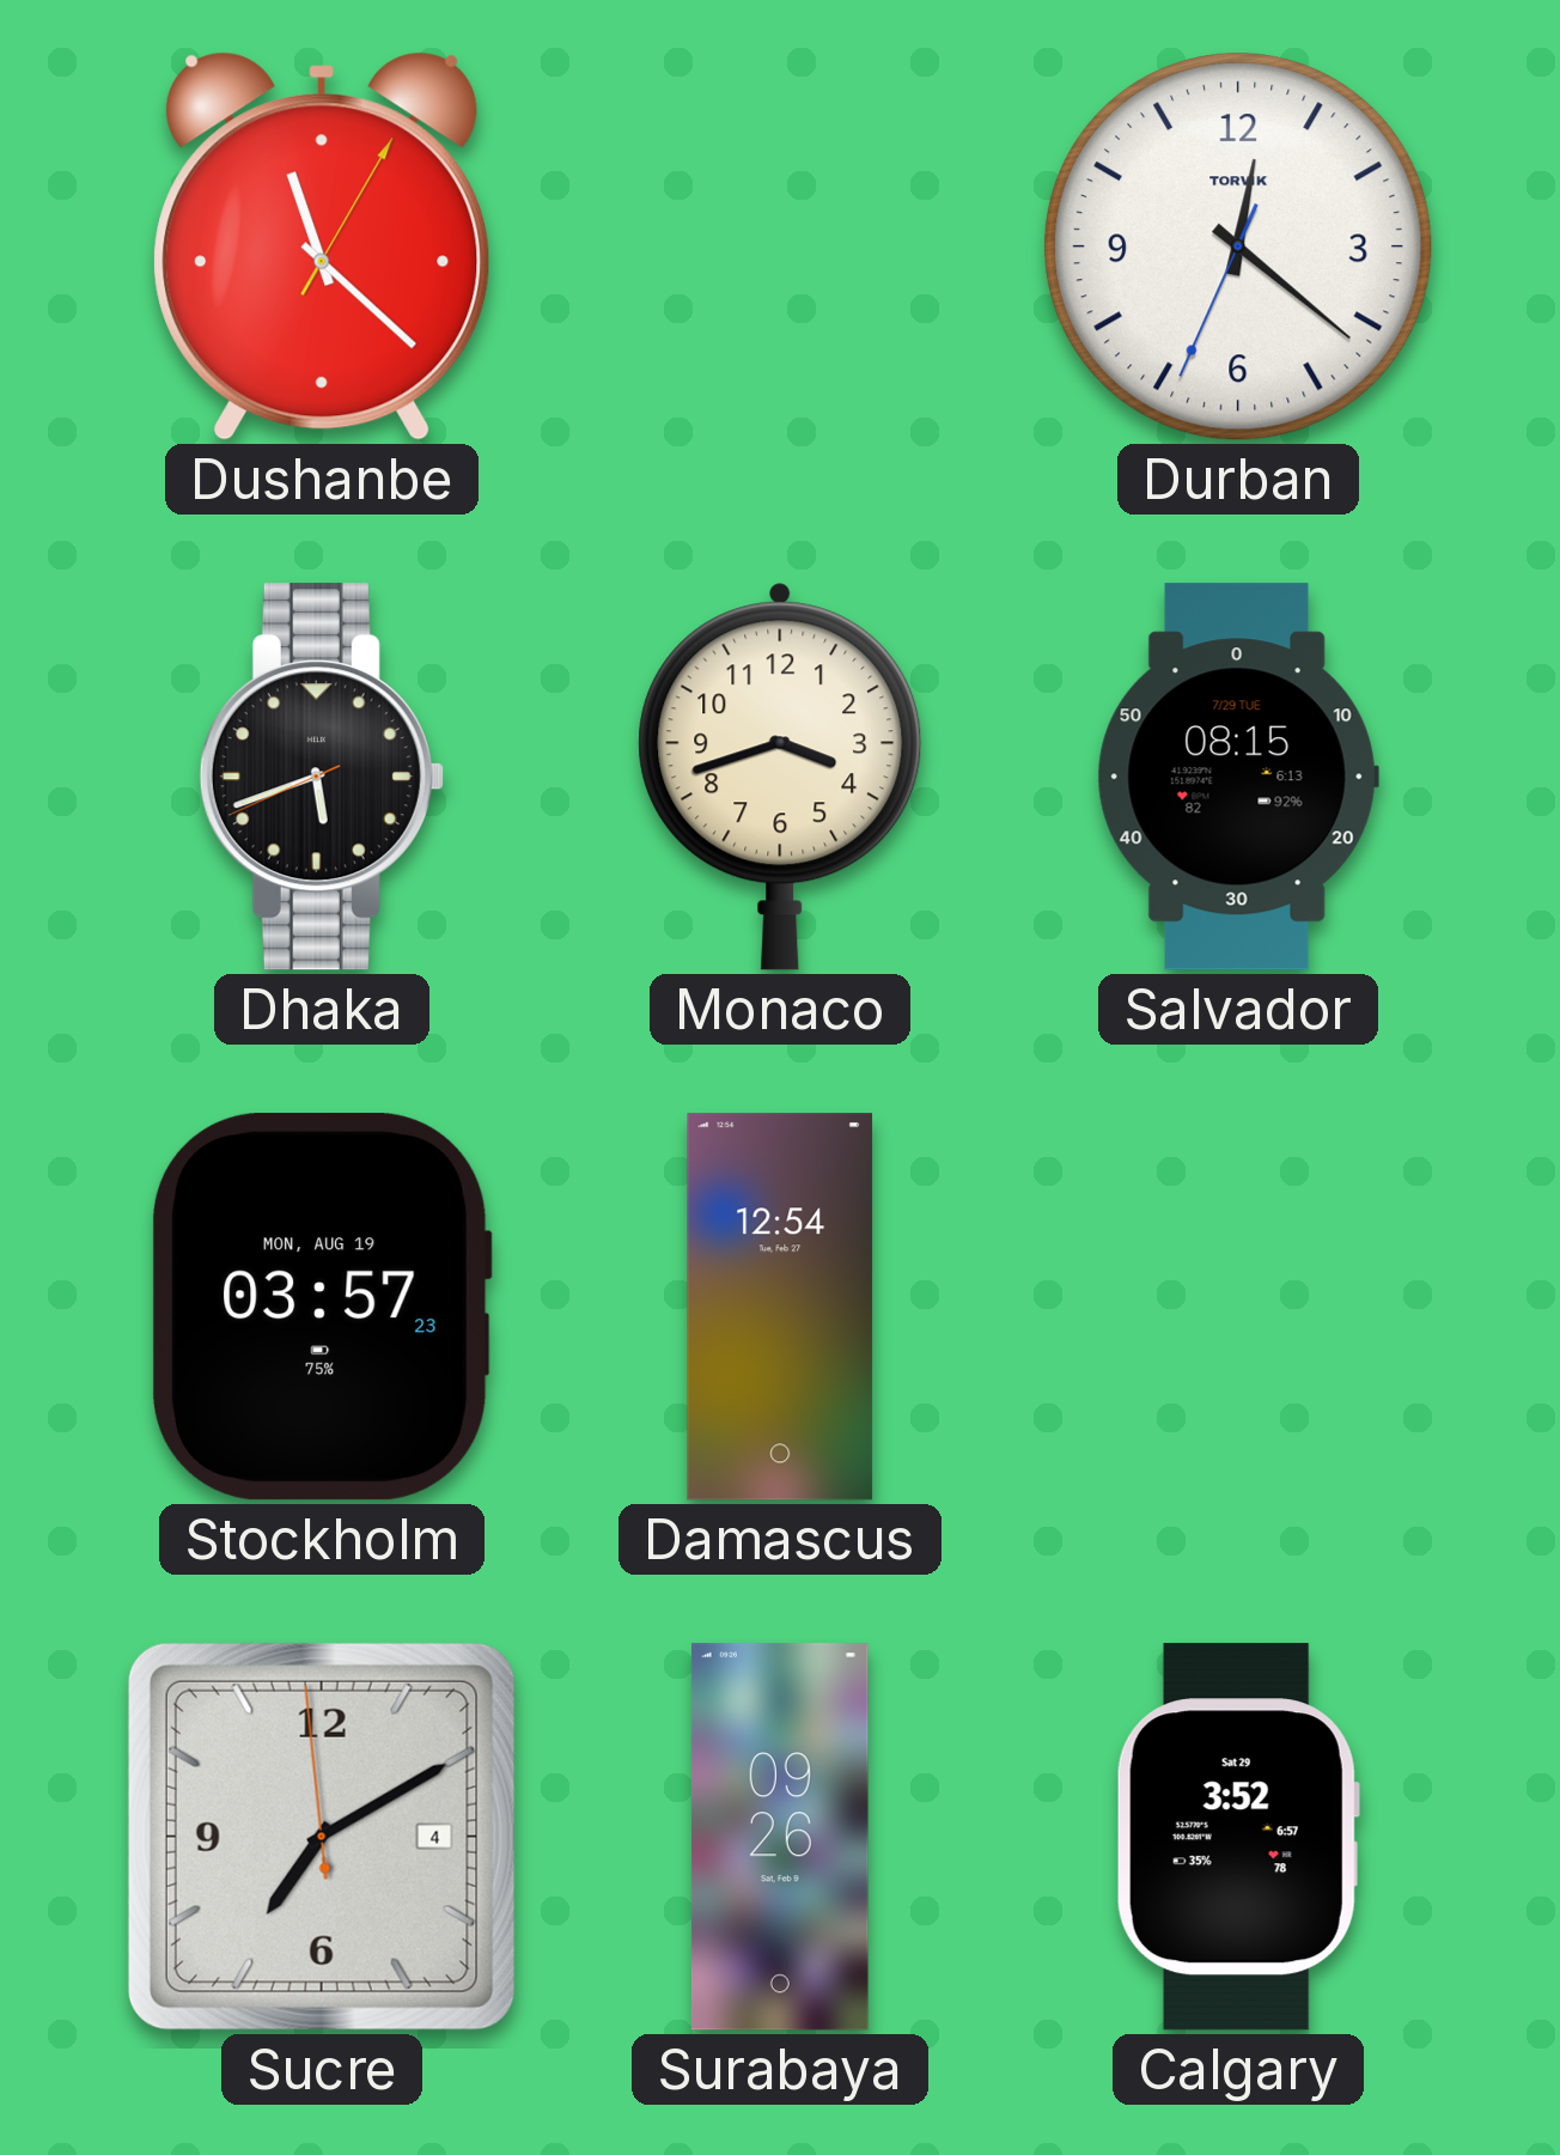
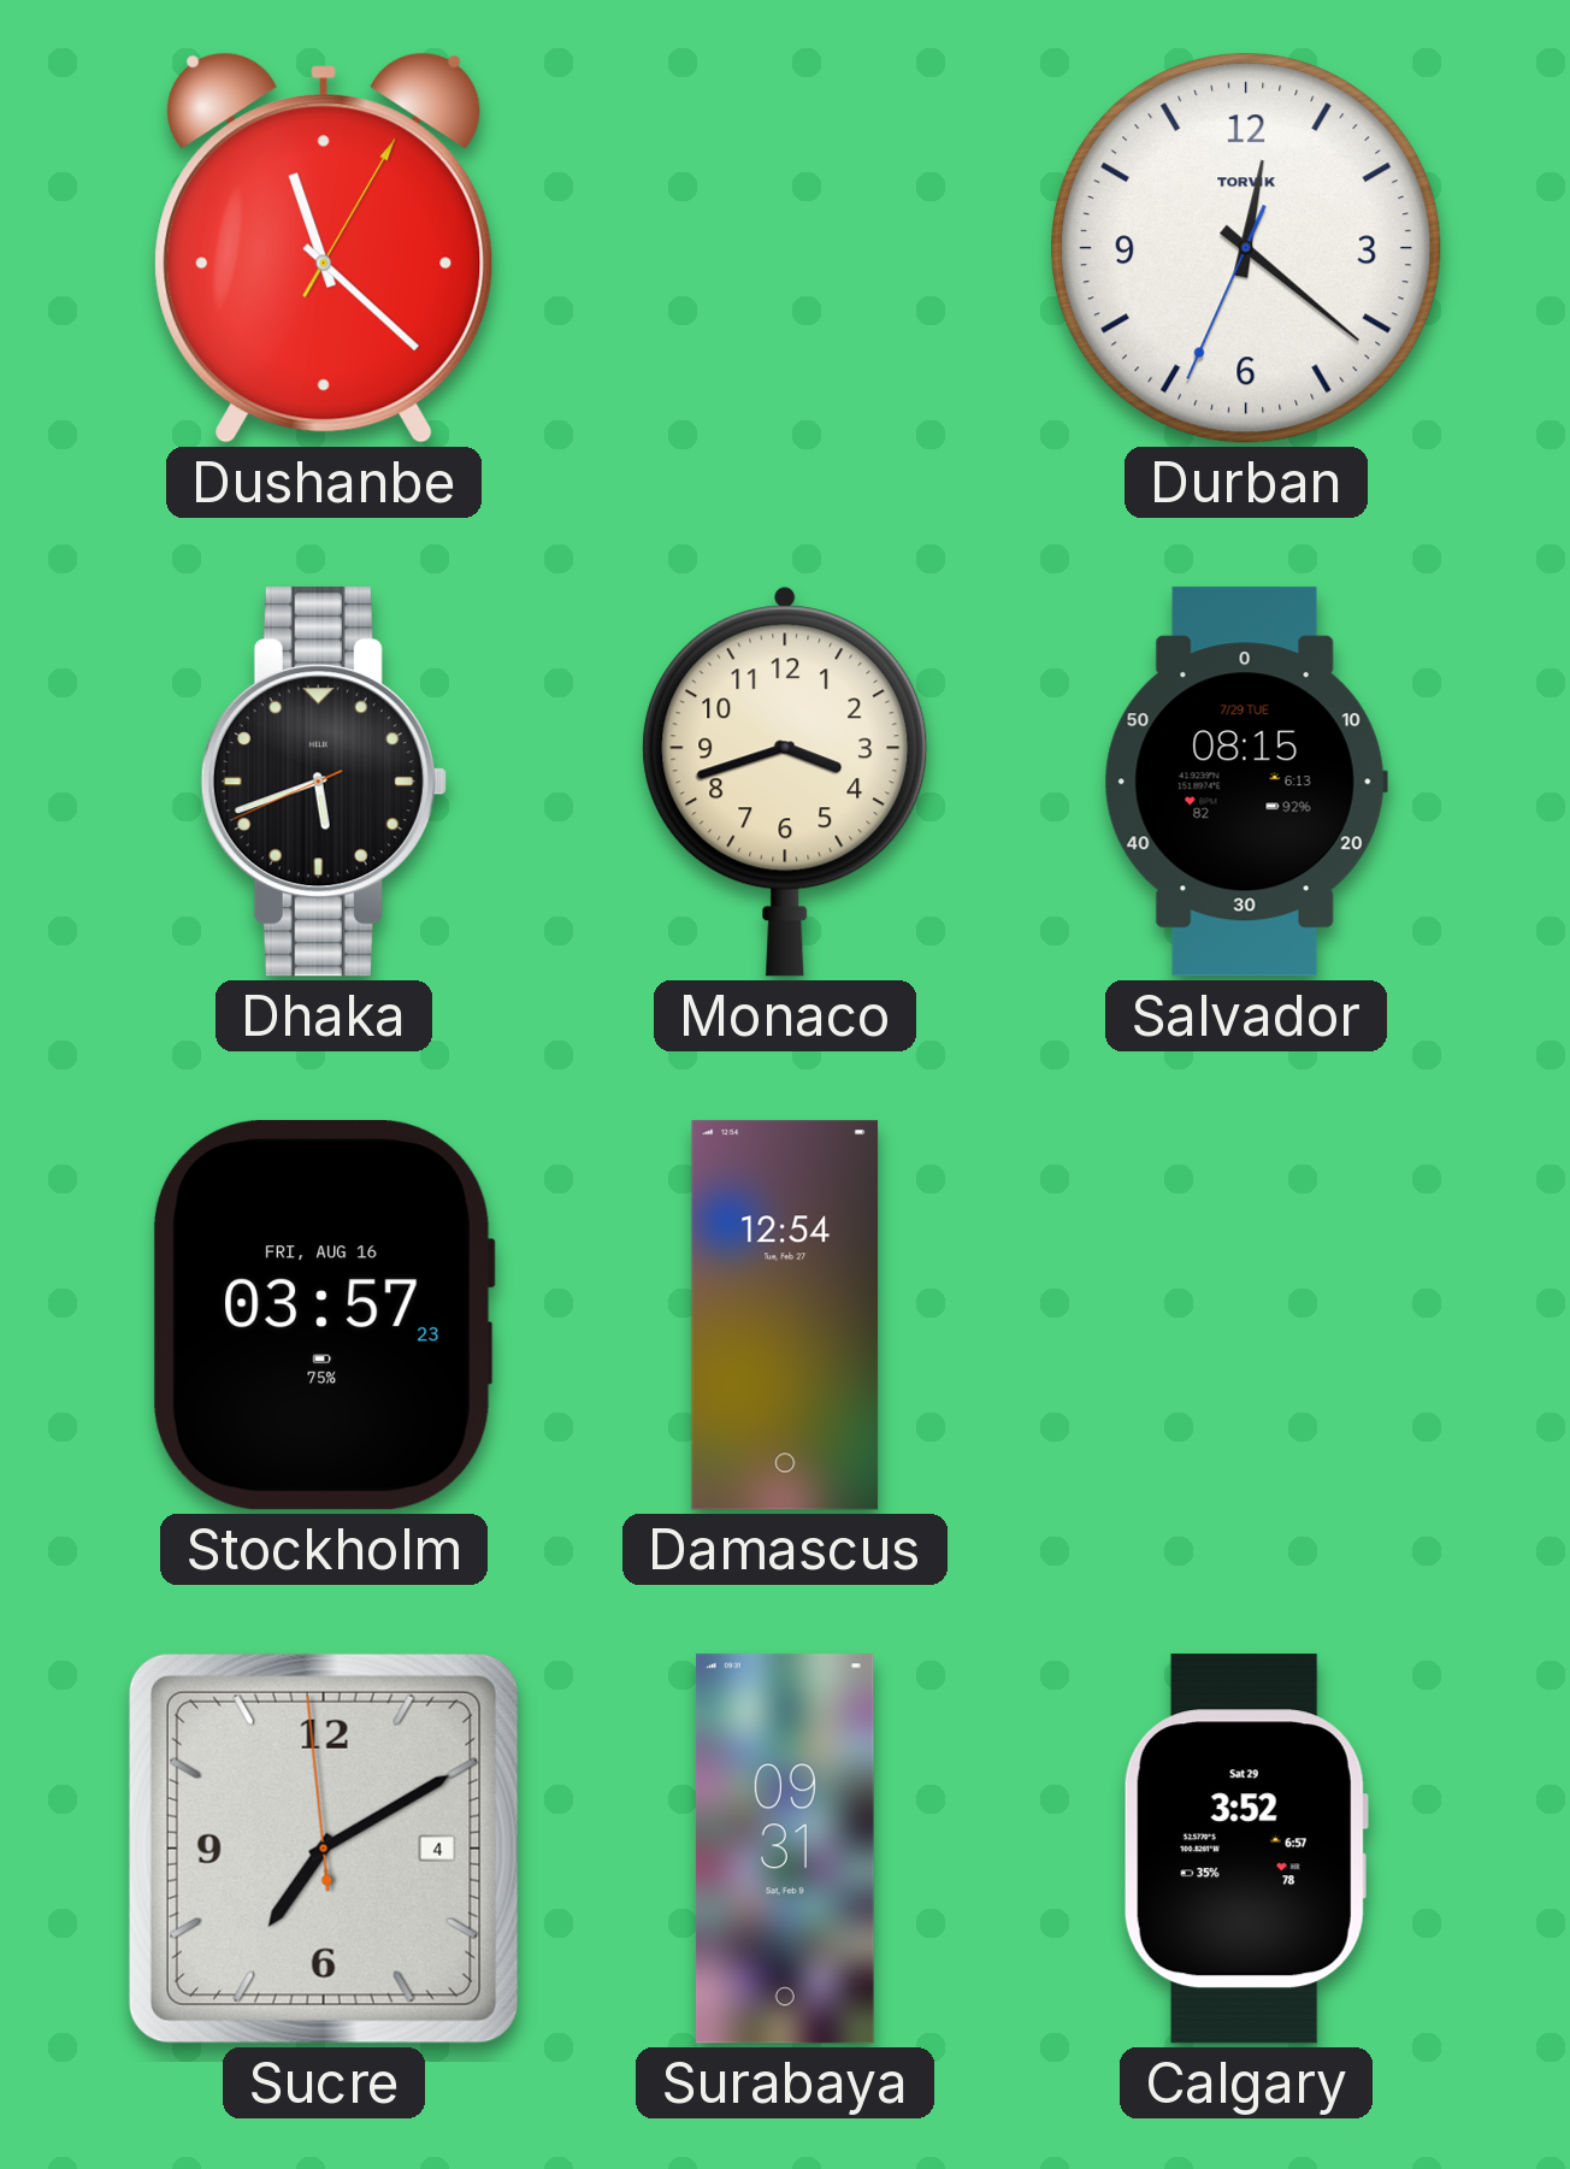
Stockholm date: MON, AUG 19 -> FRI, AUG 16
Surabaya: 09:26 -> 09:31
